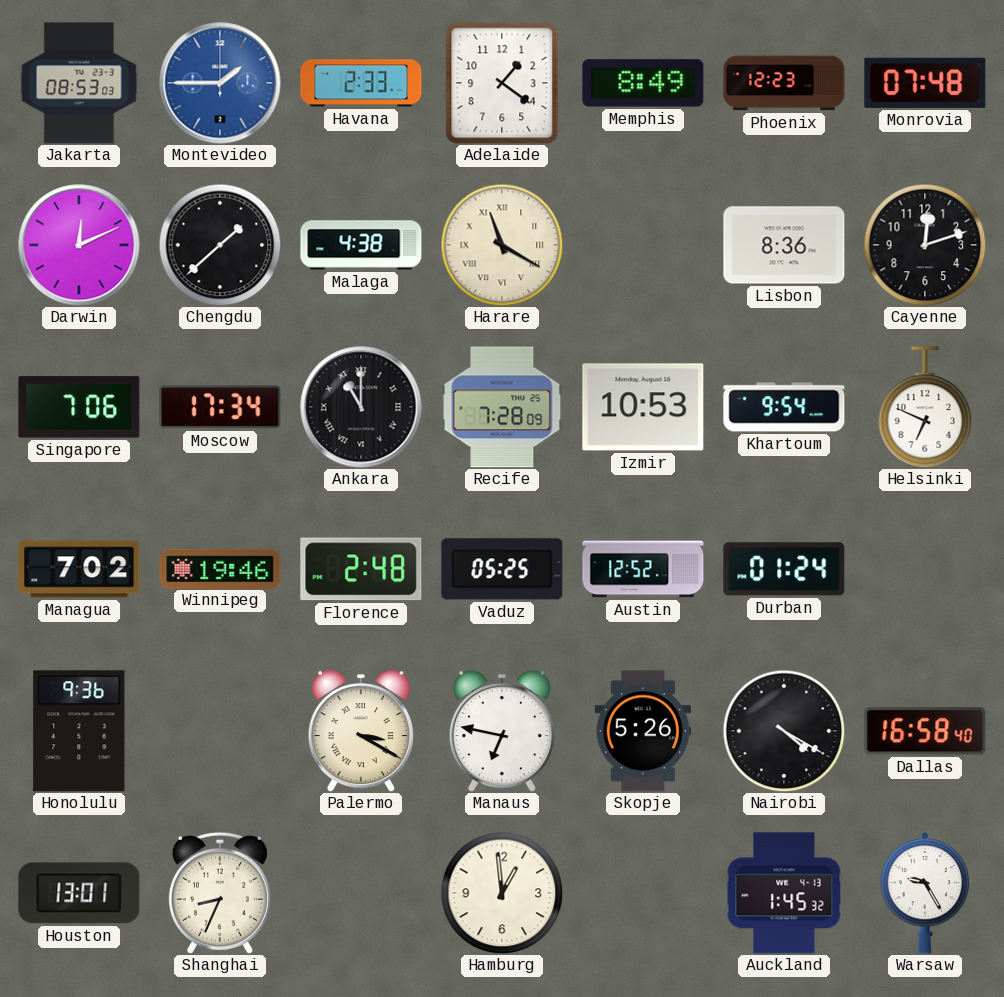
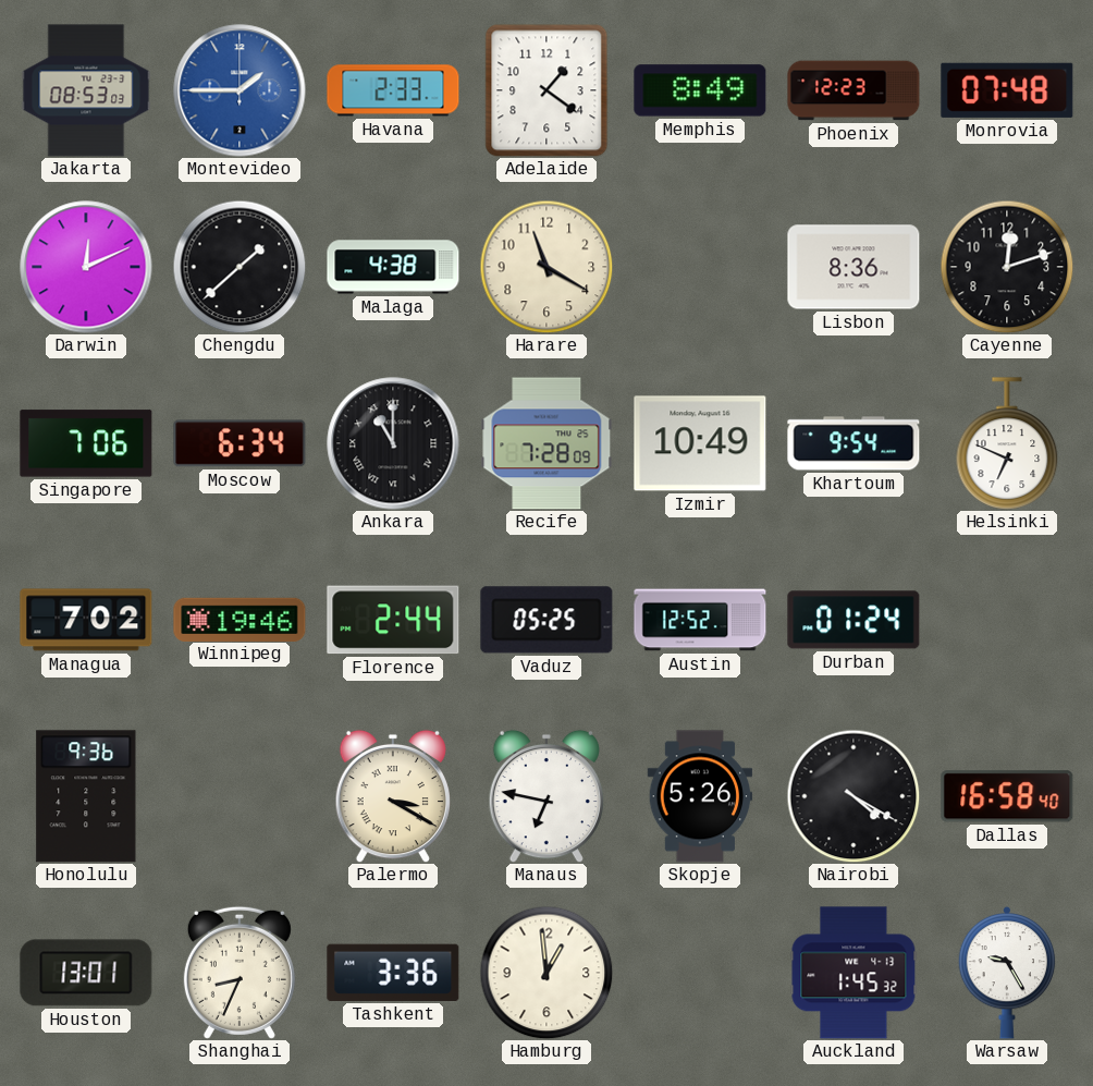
Harare numerals: Roman -> Arabic
Moscow: 17:34 -> 6:34
Izmir: 10:53 -> 10:49
Florence: 2:48 -> 2:44
Tashkent: none -> 3:36
